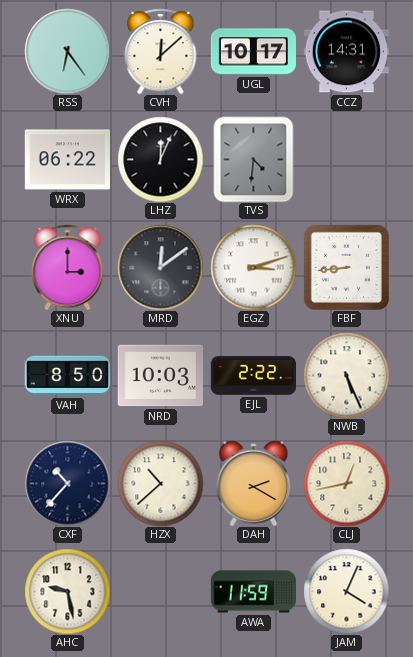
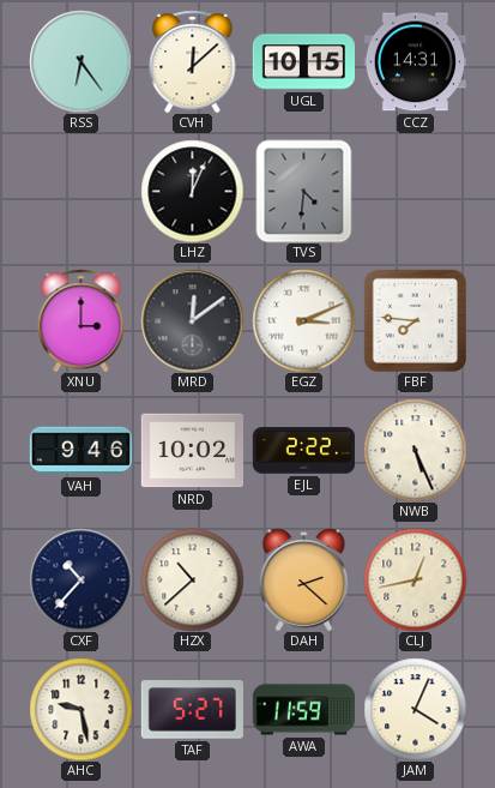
UGL: 10:17 -> 10:15
WRX: 06:22 -> none
EGZ: 3:12 -> 3:11
FBF: 8:44 -> 7:46
VAH: 8:50 -> 9:46
NRD: 10:03 -> 10:02
DAH: 2:20 -> 2:22
TAF: none -> 5:27
